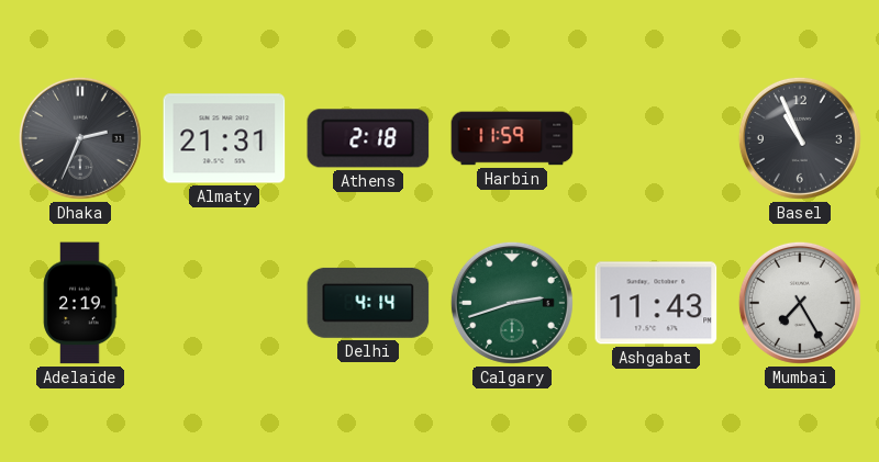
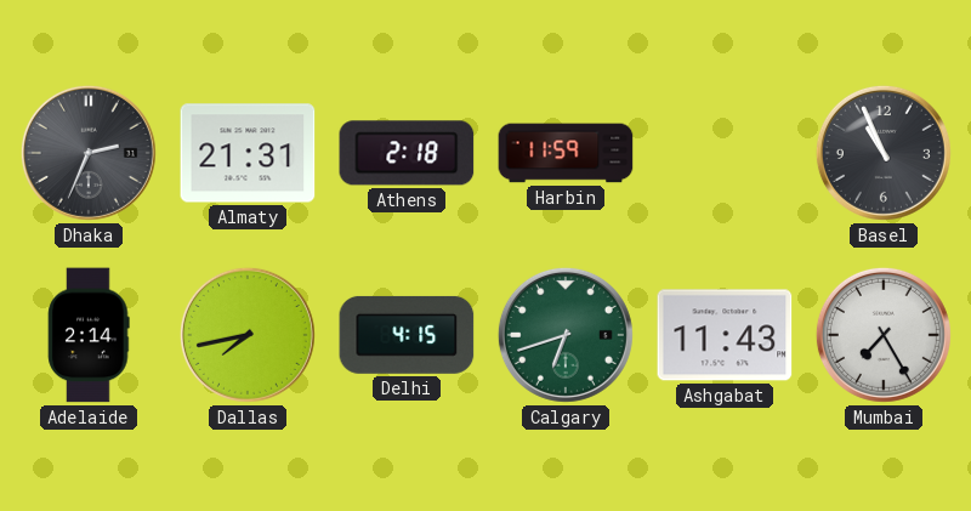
Adelaide: 2:19 -> 2:14
Dallas: none -> 7:43
Delhi: 4:14 -> 4:15
Calgary: 2:42 -> 6:42
